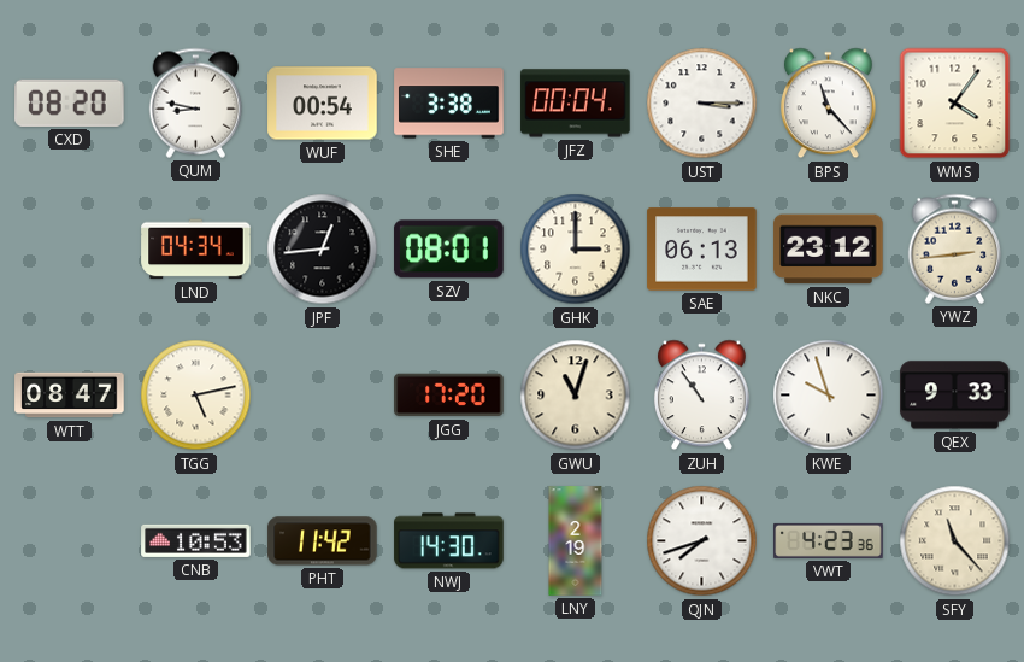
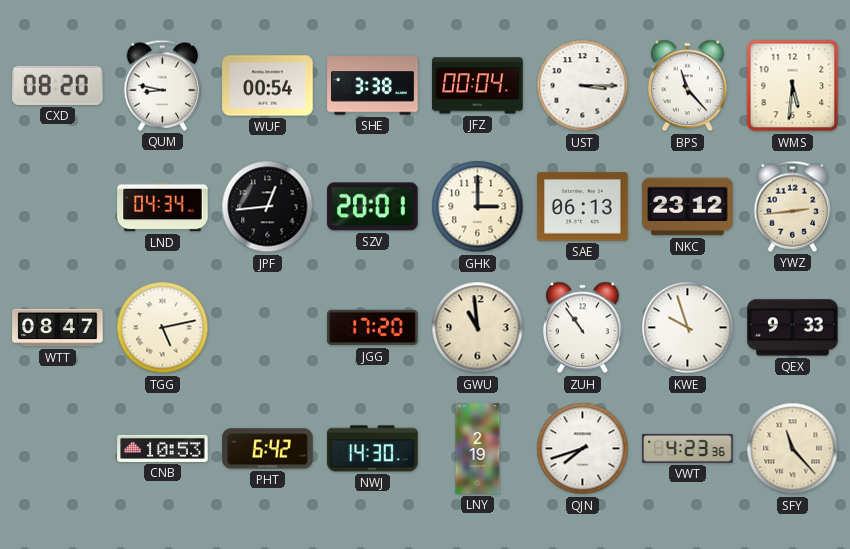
WMS: 4:06 -> 5:31
SZV: 08:01 -> 20:01
GWU: 11:03 -> 10:59
PHT: 11:42 -> 6:42
